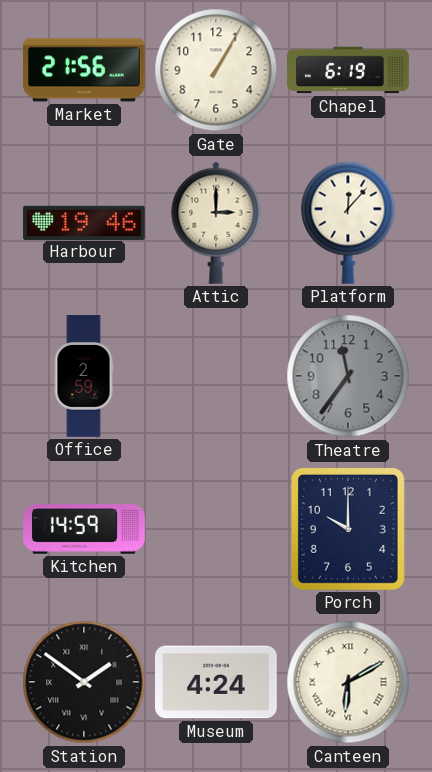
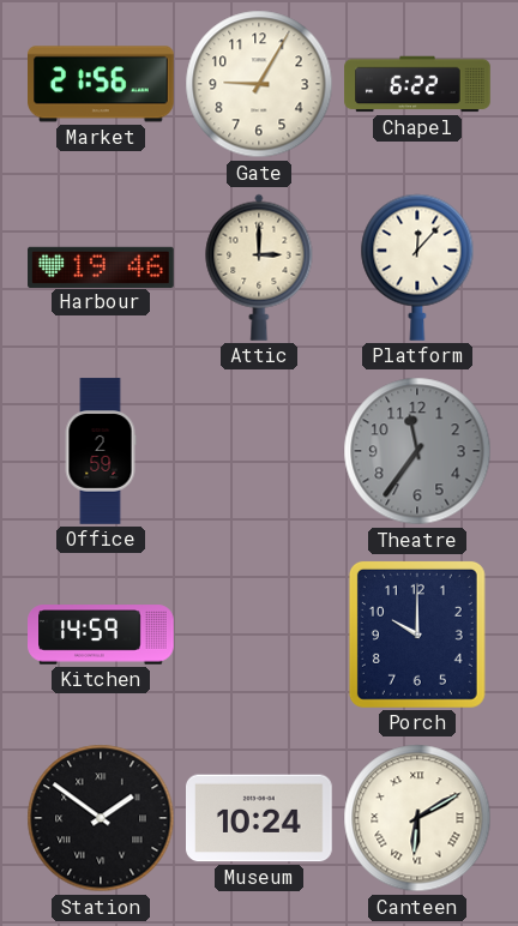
Gate: 1:05 -> 9:05
Chapel: 6:19 -> 6:22
Museum: 4:24 -> 10:24
